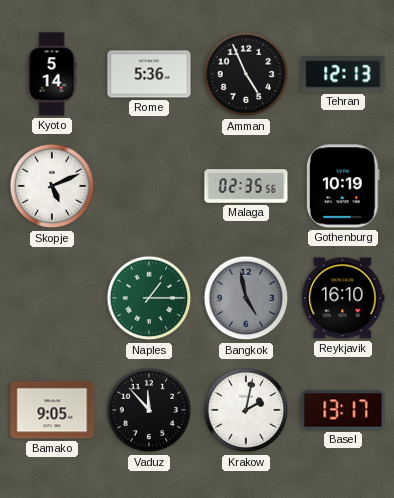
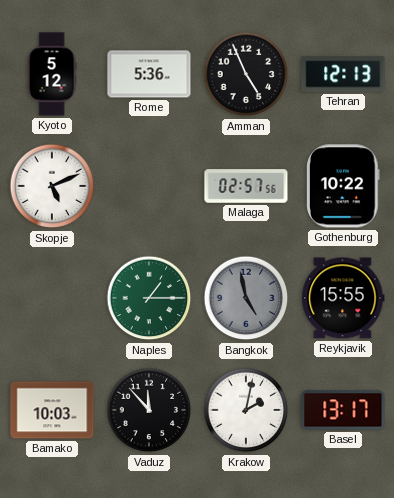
Kyoto: 5:14 -> 5:12
Malaga: 02:35 -> 02:57
Gothenburg: 10:19 -> 10:22
Reykjavik: 16:10 -> 15:55
Bamako: 9:05 -> 10:03
